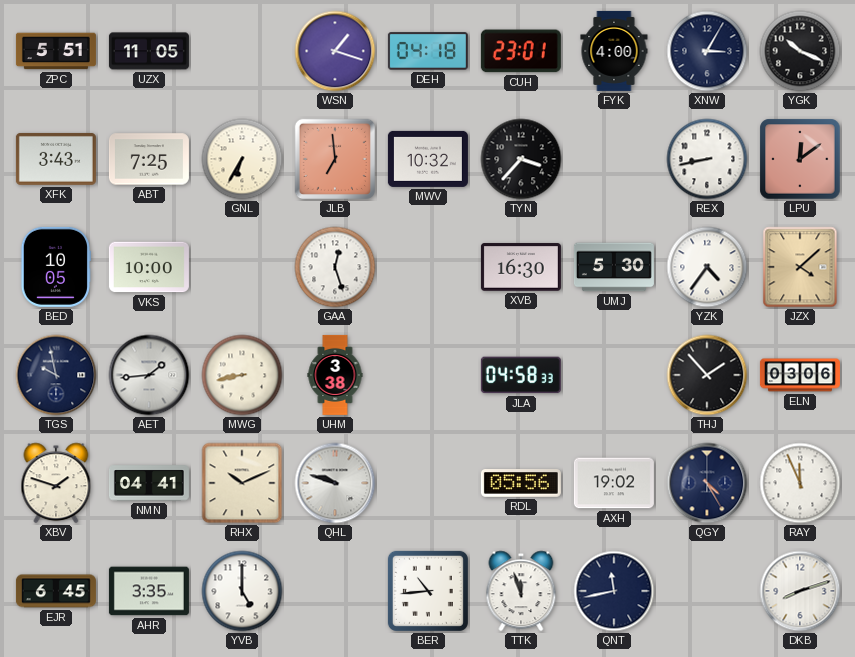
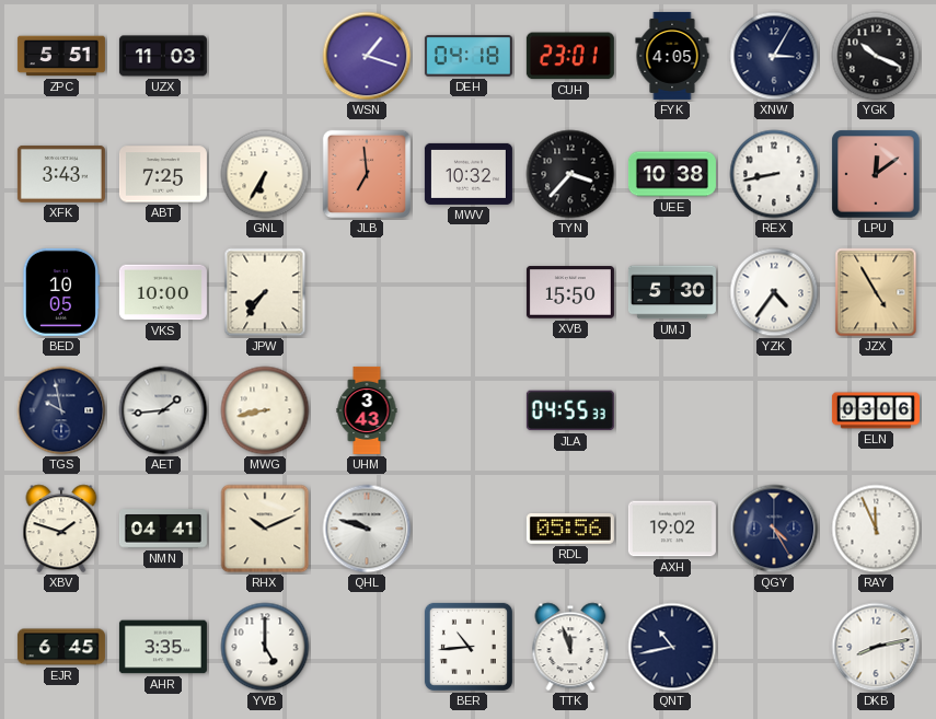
UZX: 11:05 -> 11:03
FYK: 4:00 -> 4:05
UEE: none -> 10:38
JPW: none -> 7:36
GAA: 12:27 -> none
XVB: 16:30 -> 15:50
JZX: 4:08 -> 4:55
UHM: 3:38 -> 3:43
JLA: 04:58 -> 04:55
THJ: 1:53 -> none
QNT: 11:43 -> 10:43
DKB: 8:12 -> 8:13
